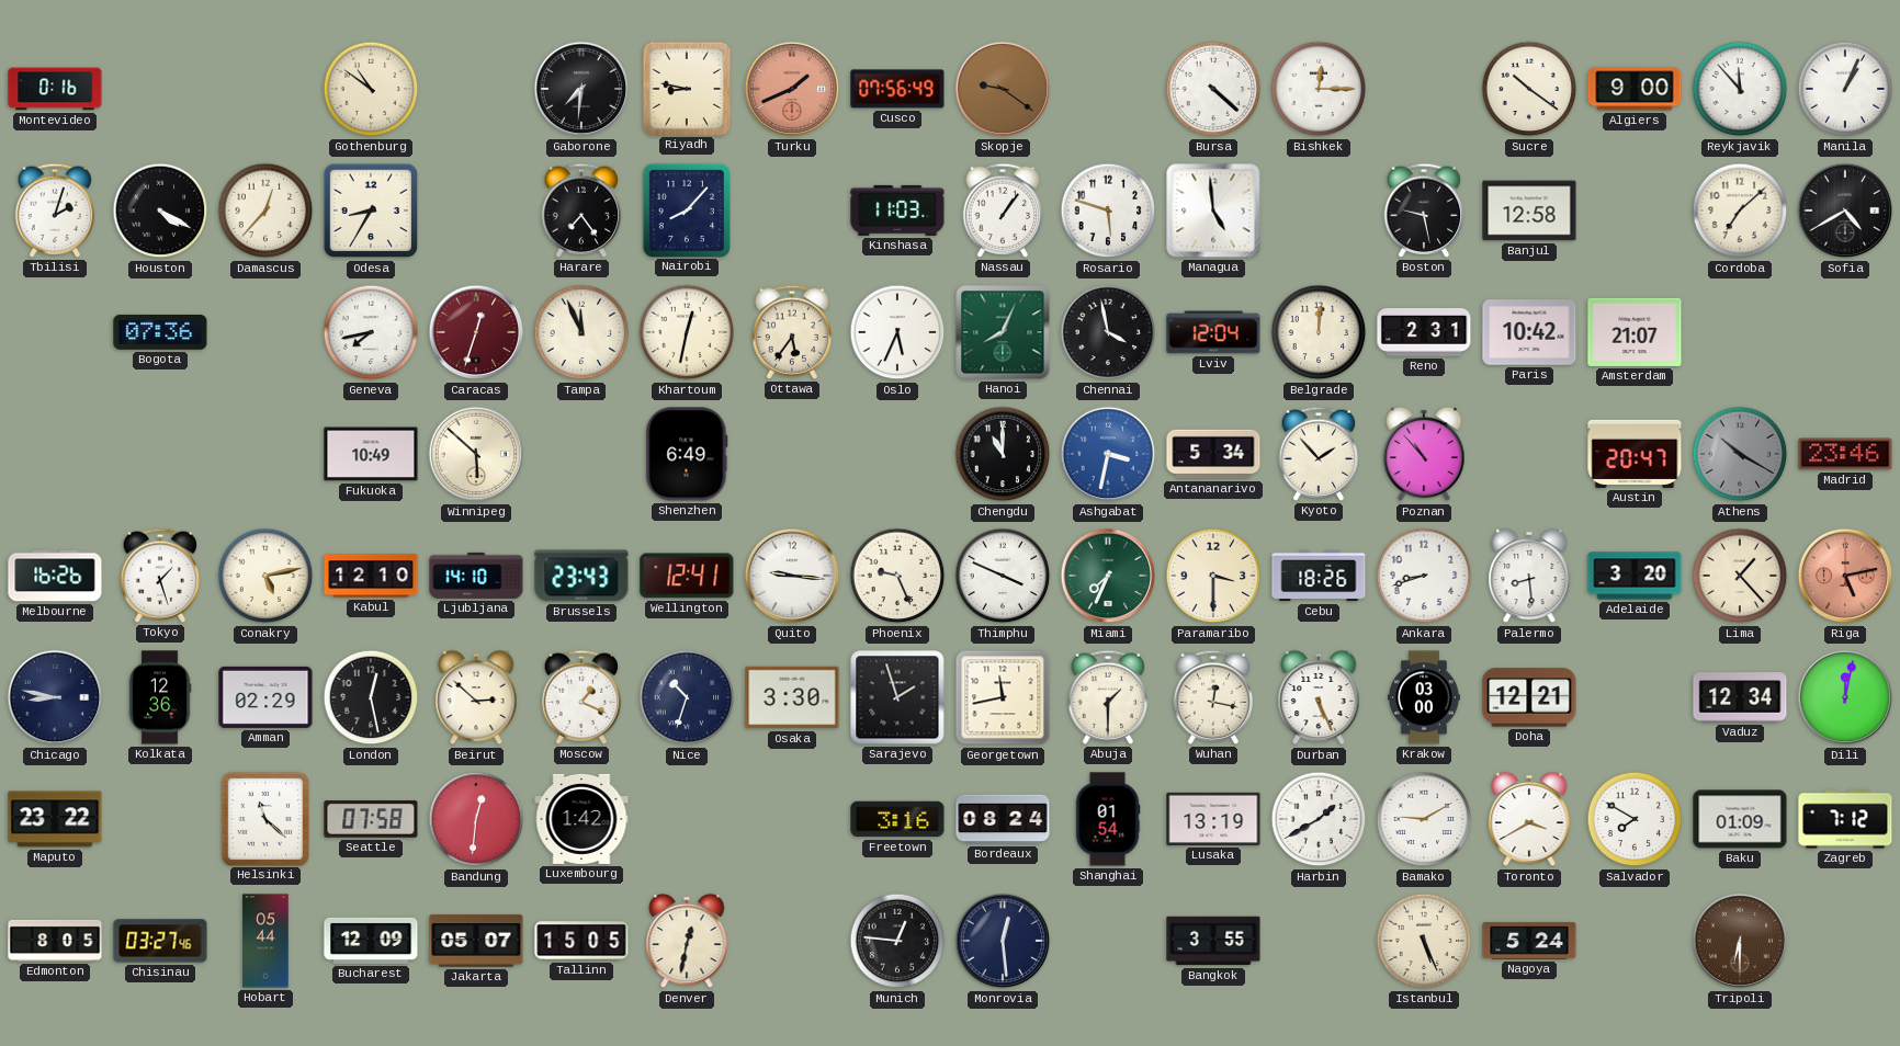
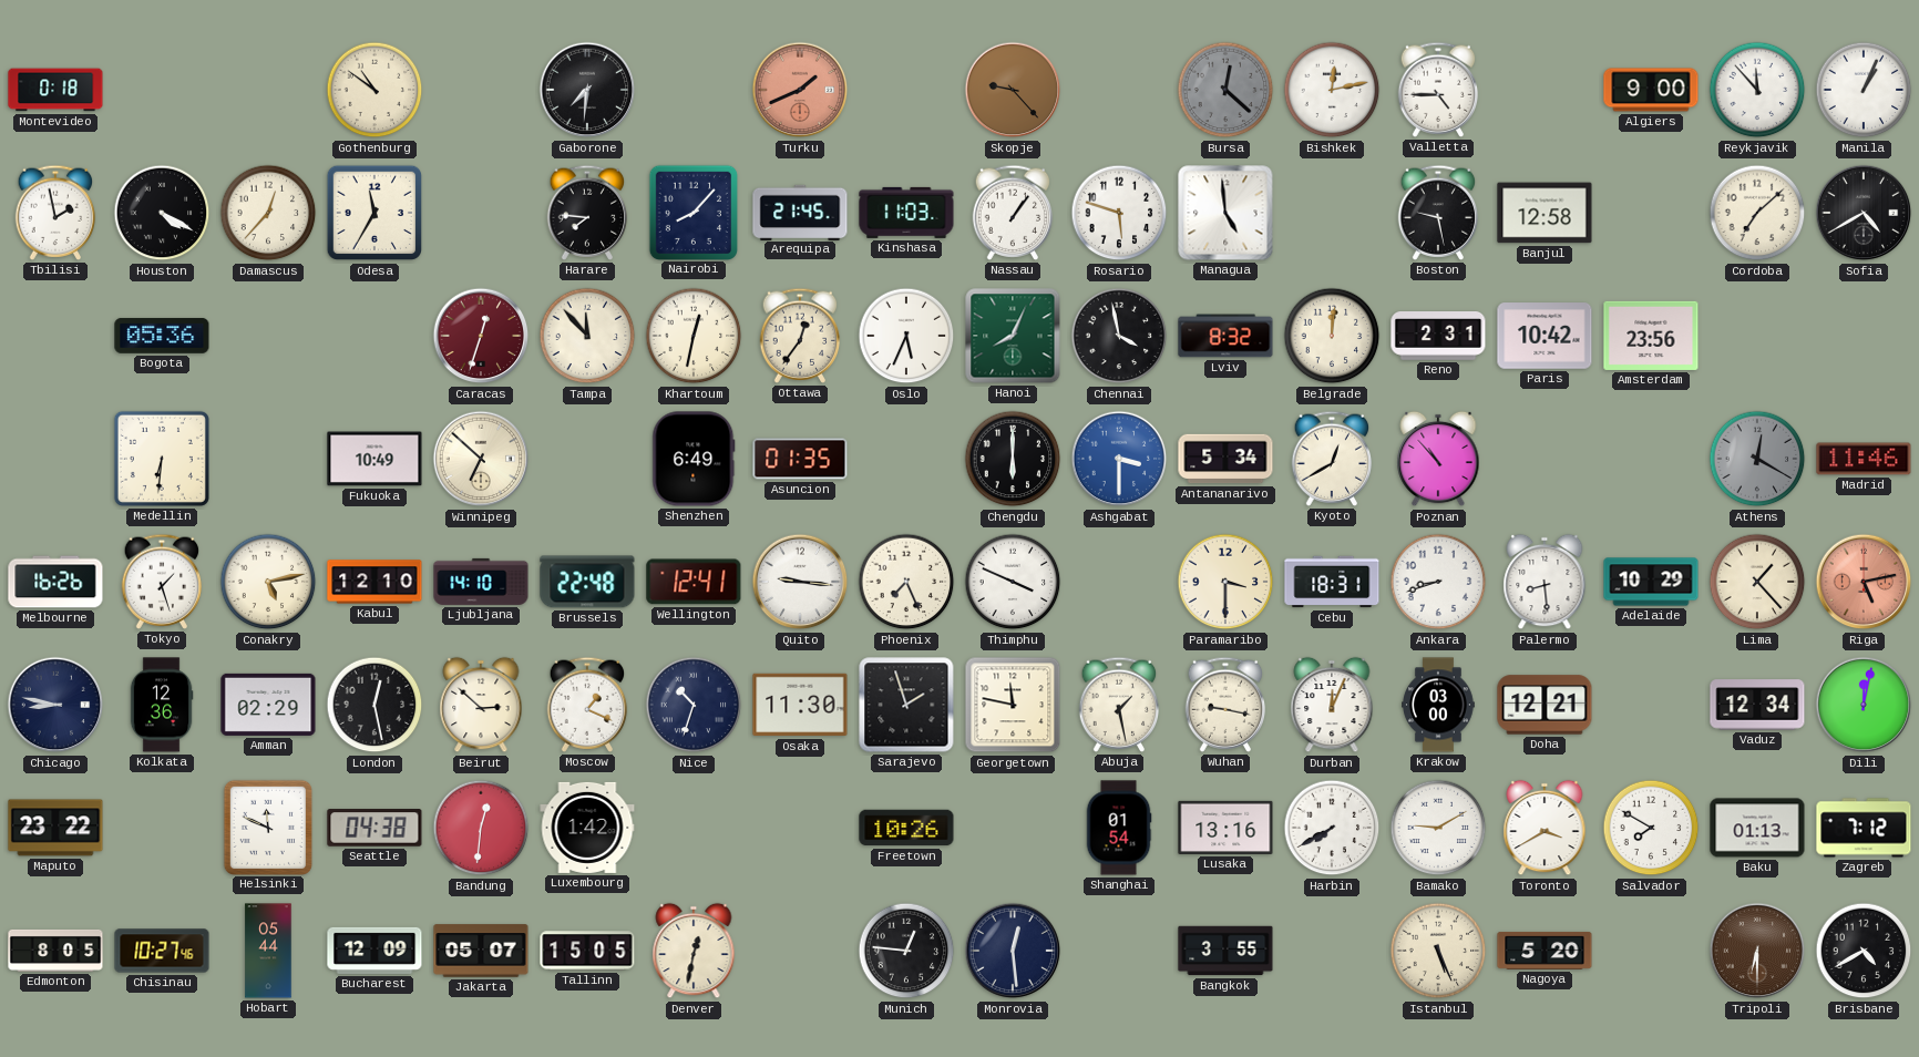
Montevideo: 0:16 -> 0:18
Riyadh: 8:47 -> none
Cusco: 07:56 -> none
Skopje: 9:21 -> 9:23
Bursa: 4:22 -> 12:22
Bursa dial: white -> grey
Bishkek: 12:15 -> 12:13
Valletta: none -> 4:45
Sucre: 10:21 -> none
Tbilisi: 2:03 -> 1:58
Odesa: 8:35 -> 11:35
Harare: 7:24 -> 7:46
Arequipa: none -> 21:45
Bogota: 07:36 -> 05:36
Geneva: 7:43 -> none
Tampa: 11:56 -> 11:53
Ottawa: 5:36 -> 12:36
Lviv: 12:04 -> 8:32
Amsterdam: 21:07 -> 23:56
Medellin: none -> 6:31
Winnipeg: 5:52 -> 6:52
Asuncion: none -> 01:35
Chengdu: 11:00 -> 6:00
Ashgabat: 3:32 -> 3:30
Kyoto: 1:53 -> 12:40
Austin: 20:47 -> none
Athens: 10:20 -> 12:20
Madrid: 23:46 -> 11:46
Brussels: 23:43 -> 22:48
Phoenix: 9:26 -> 7:26
Miami: 7:34 -> none
Cebu: 18:26 -> 18:31
Adelaide: 3:20 -> 10:29
Osaka: 3:30 -> 11:30
Georgetown: 11:43 -> 11:47
Abuja: 1:30 -> 1:28
Wuhan: 12:17 -> 9:17
Durban: 5:26 -> 12:04
Helsinki: 11:22 -> 11:49
Seattle: 07:58 -> 04:38
Freetown: 3:16 -> 10:26
Bordeaux: 08:24 -> none
Lusaka: 13:19 -> 13:16
Harbin: 1:40 -> 7:40
Baku: 01:09 -> 01:13
Chisinau: 03:27 -> 10:27
Nagoya: 5:24 -> 5:20
Brisbane: none -> 4:40
